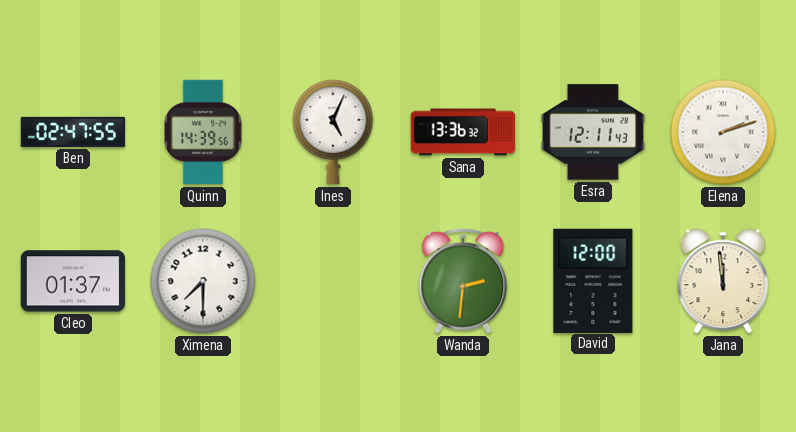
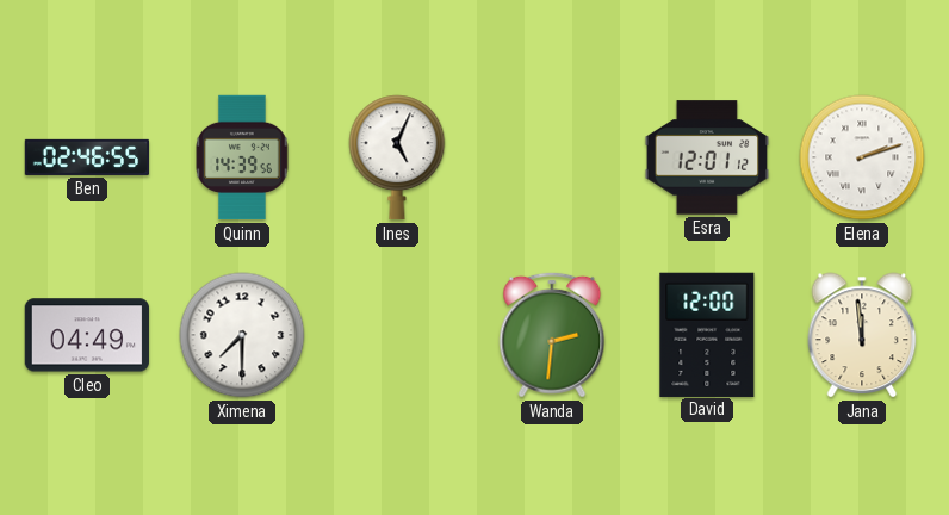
Ben: 02:47 -> 02:46
Sana: 13:36 -> none
Esra: 12:11 -> 12:01
Cleo: 01:37 -> 04:49
